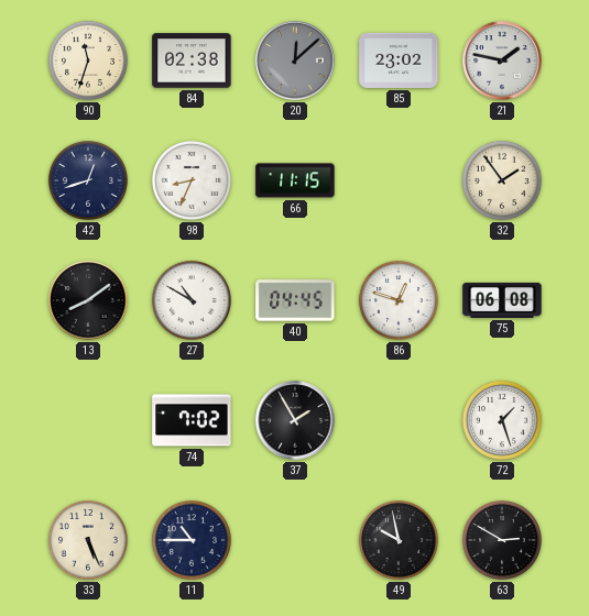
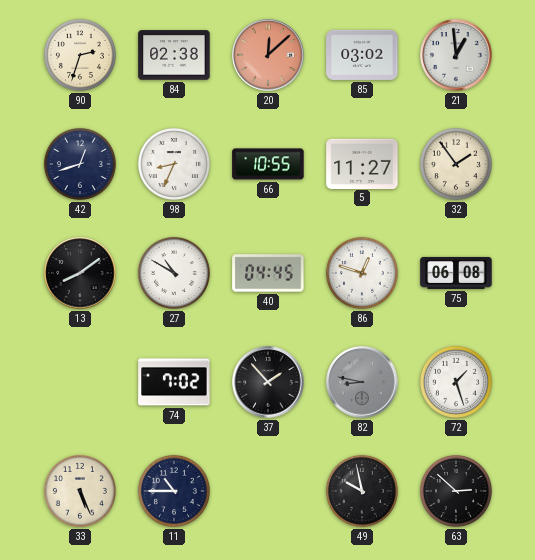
90: 11:33 -> 2:33
20 dial: grey -> salmon
85: 23:02 -> 03:02
21: 1:47 -> 12:59
66: 11:15 -> 10:55
5: none -> 11:27
37: 1:55 -> 1:53
82: none -> 8:47
63: 2:50 -> 2:52
